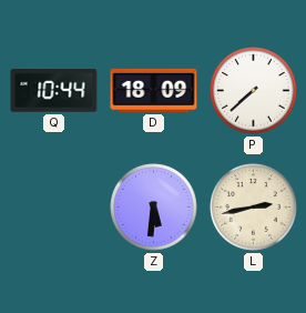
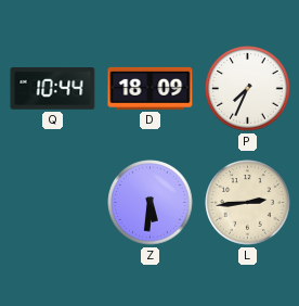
P: 7:38 -> 7:34
L: 2:43 -> 2:44
